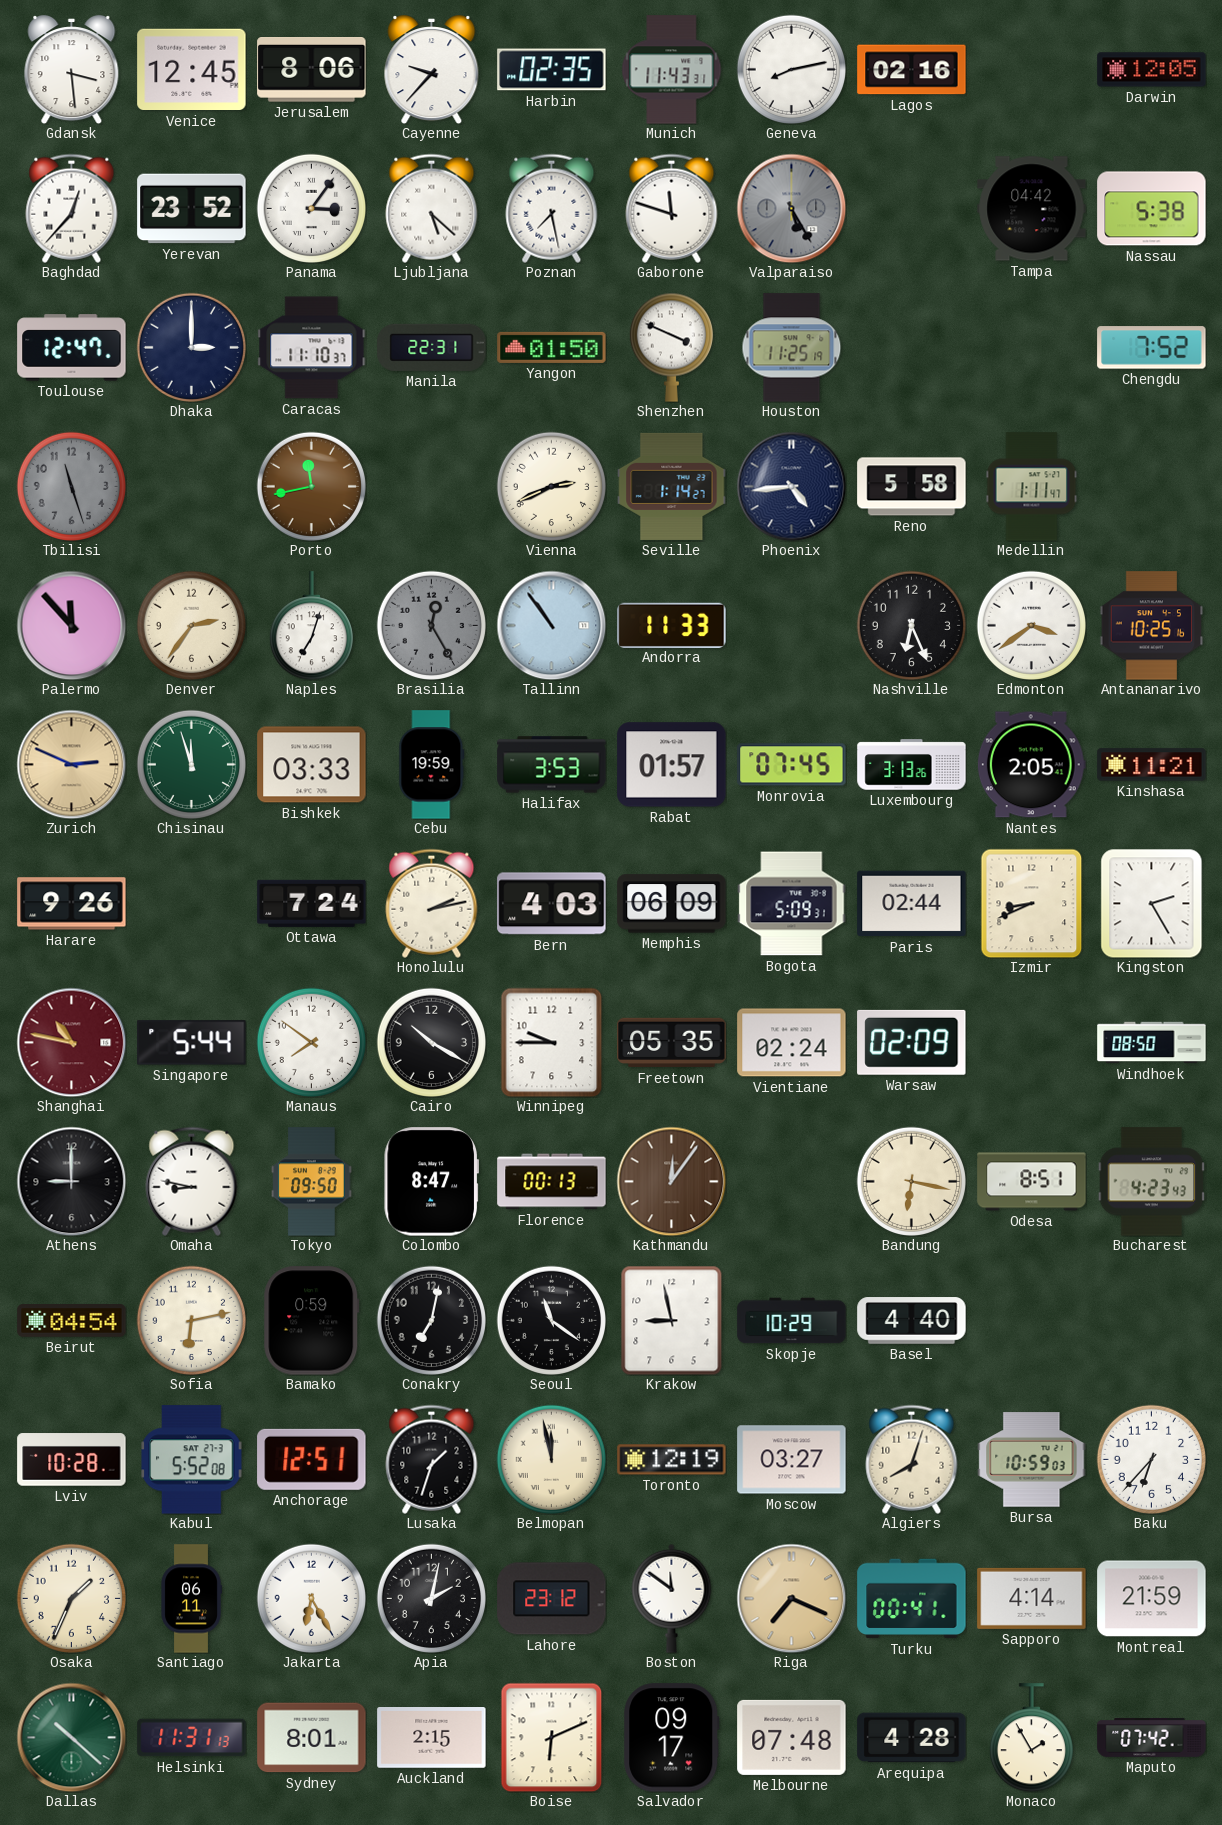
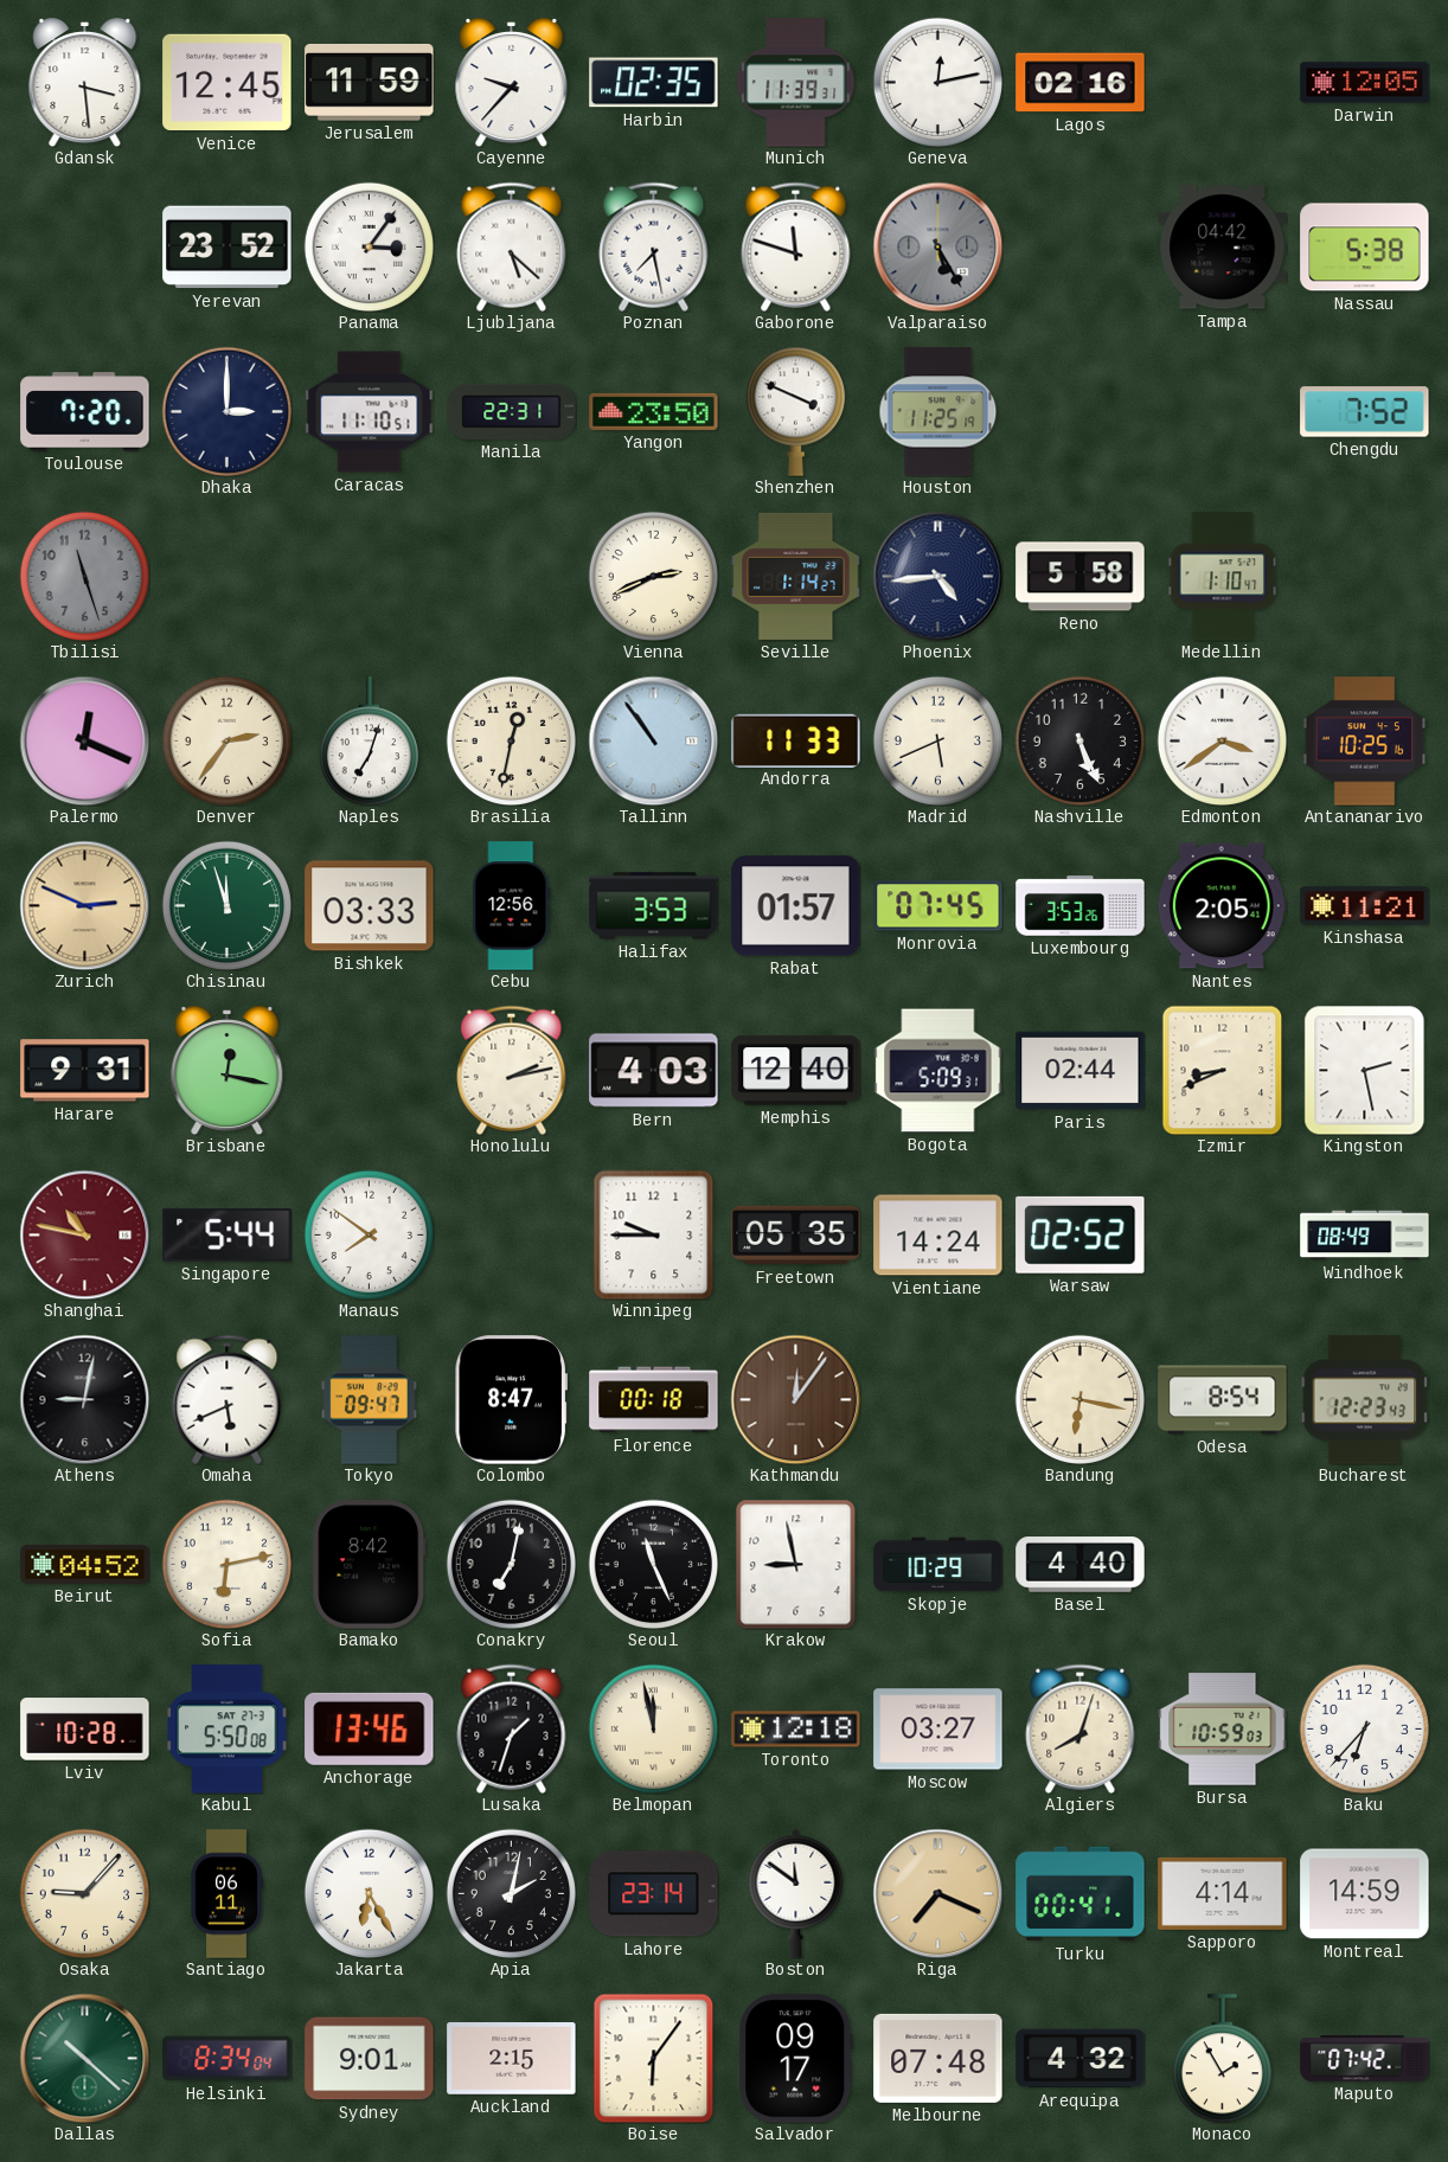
Jerusalem: 8:06 -> 11:59
Munich: 11:43 -> 11:39
Geneva: 8:13 -> 12:13
Baghdad: 12:37 -> none
Toulouse: 12:47 -> 7:20
Caracas: 11:10:37 -> 11:10:51
Yangon: 01:50 -> 23:50
Porto: 11:43 -> none
Medellin: 1:11 -> 1:10
Palermo: 11:53 -> 12:19
Brasilia: 12:25 -> 12:32
Brasilia dial: grey -> cream
Madrid: none -> 5:41
Nashville: 6:26 -> 5:26
Cebu: 19:59 -> 12:56
Luxembourg: 3:13 -> 3:53
Harare: 9:26 -> 9:31
Brisbane: none -> 12:17
Ottawa: 7:24 -> none
Memphis: 06:09 -> 12:40
Kingston: 2:25 -> 2:28
Cairo: 10:20 -> none
Vientiane: 02:24 -> 14:24
Warsaw: 02:09 -> 02:52
Windhoek: 08:50 -> 08:49
Athens: 9:00 -> 9:02
Omaha: 8:47 -> 5:41
Tokyo: 09:50 -> 09:47
Florence: 00:13 -> 00:18
Odesa: 8:51 -> 8:54
Bucharest: 4:23 -> 12:23
Beirut: 04:54 -> 04:52
Bamako: 0:59 -> 8:42
Seoul: 11:21 -> 11:26
Kabul: 5:52 -> 5:50
Anchorage: 12:51 -> 13:46
Toronto: 12:19 -> 12:18
Osaka: 1:34 -> 9:07
Lahore: 23:12 -> 23:14
Montreal: 21:59 -> 14:59
Helsinki: 11:31 -> 8:34
Sydney: 8:01 -> 9:01
Boise: 6:11 -> 6:06
Arequipa: 4:28 -> 4:32
